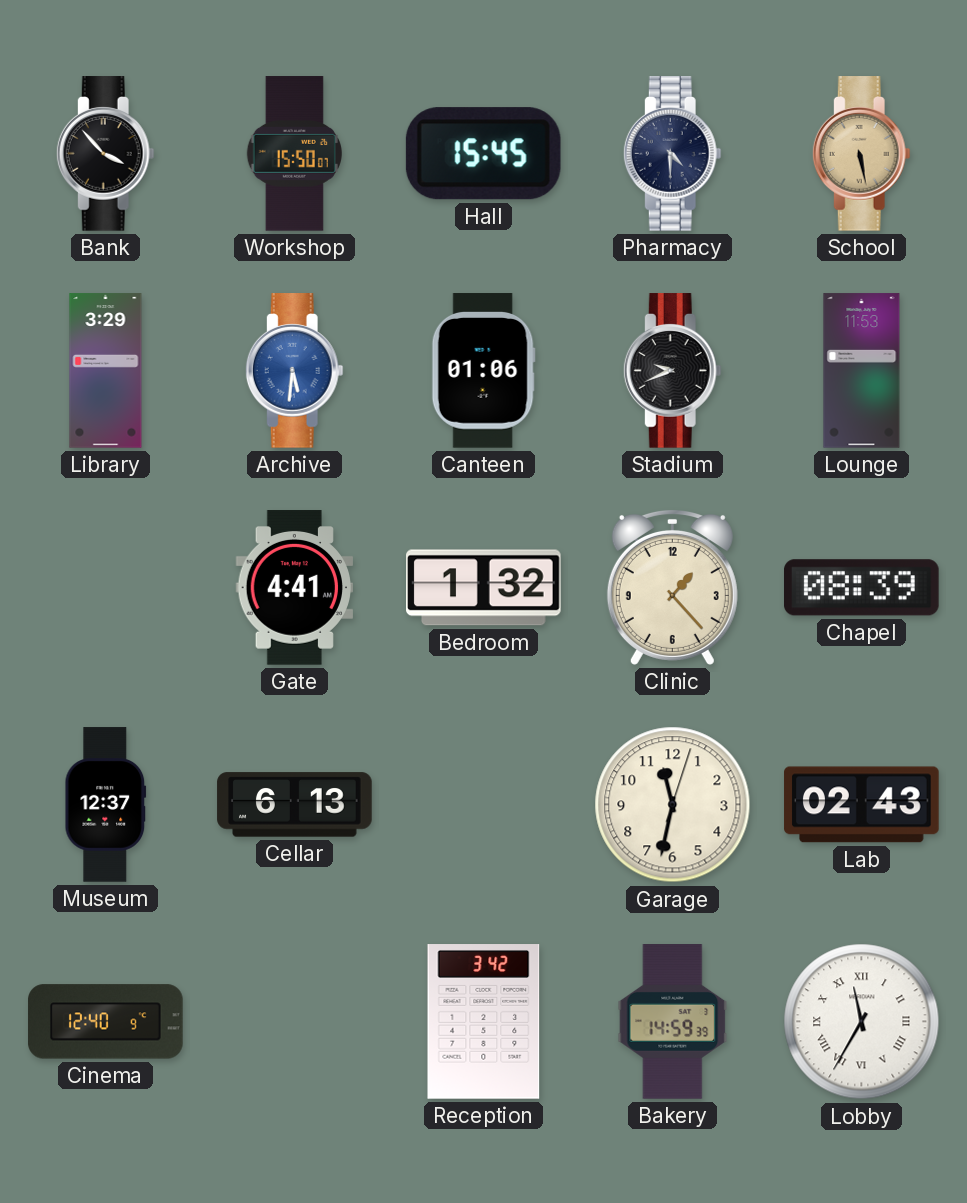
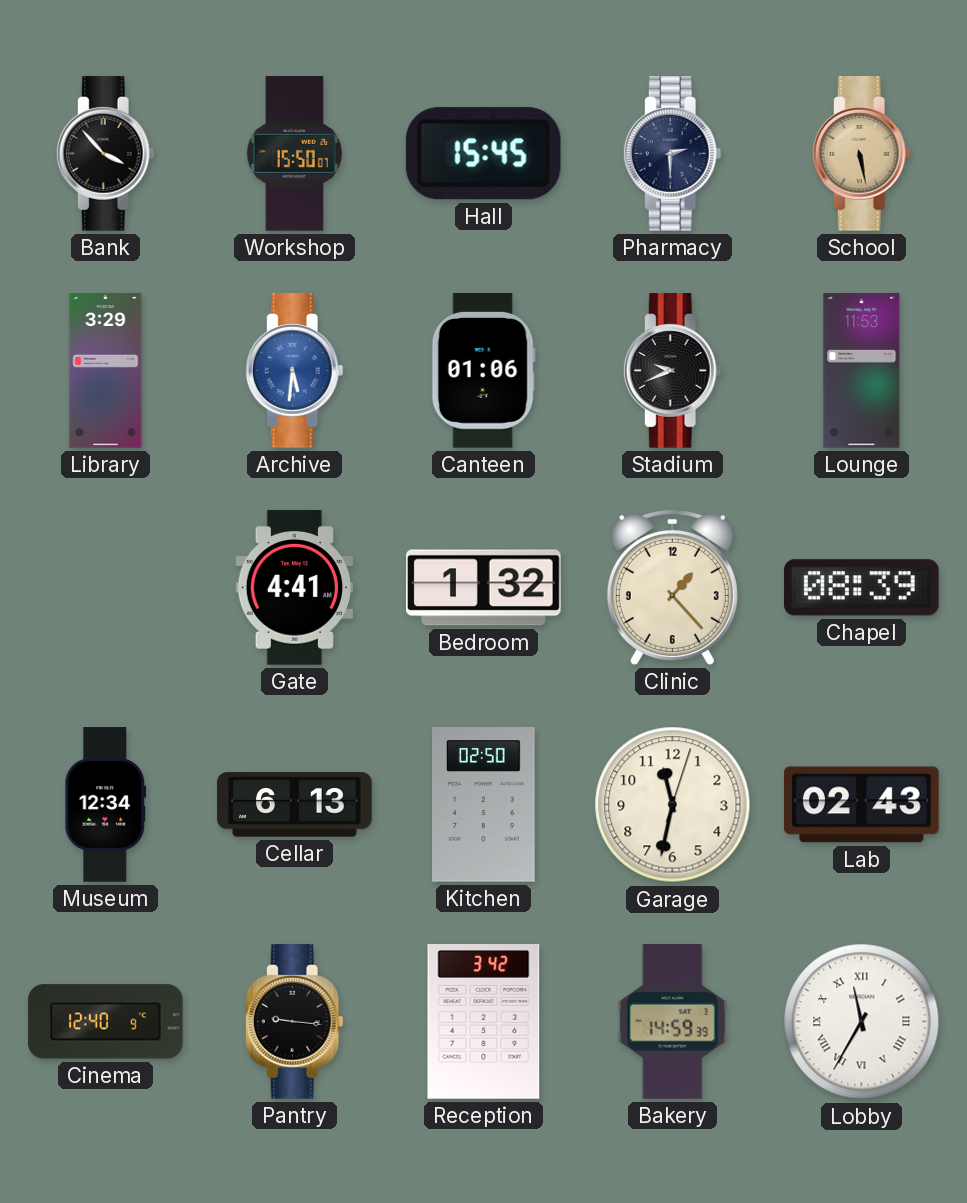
Pharmacy: 4:30 -> 2:30
Museum: 12:37 -> 12:34
Kitchen: none -> 02:50
Pantry: none -> 9:16
